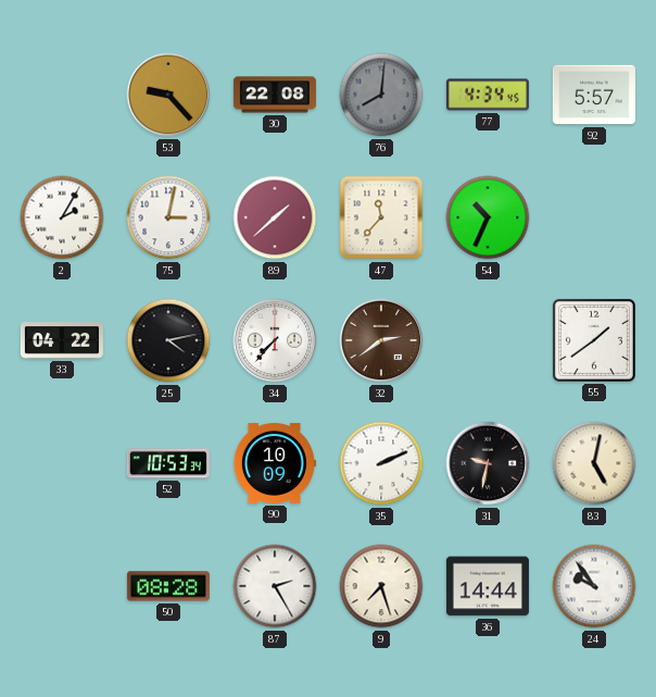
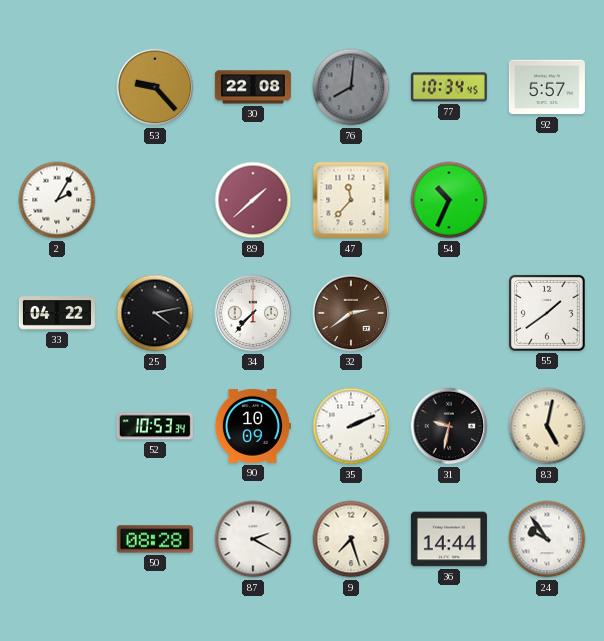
77: 4:34 -> 10:34
75: 3:02 -> none
87: 2:25 -> 2:20
